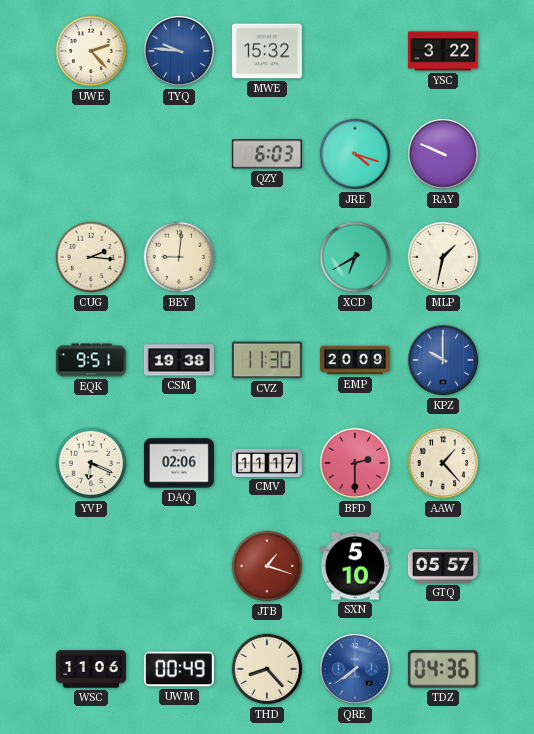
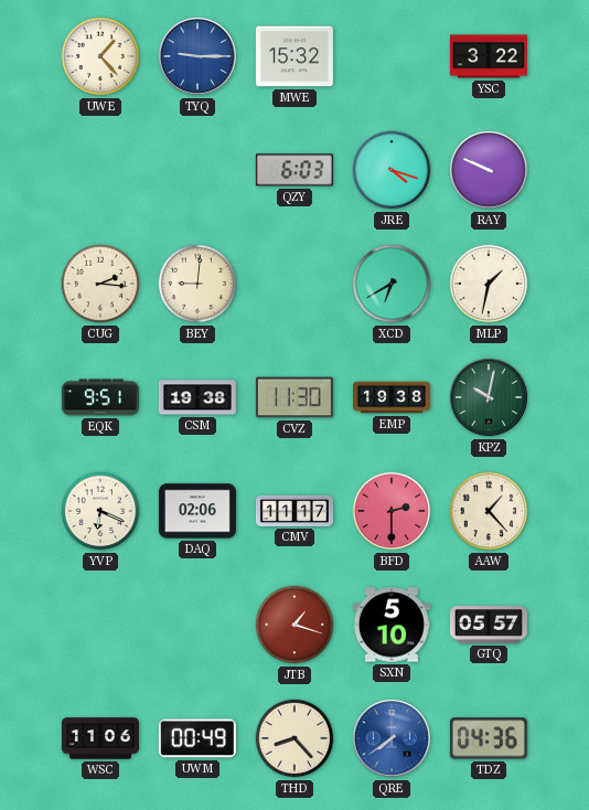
UWE: 2:23 -> 1:23
TYQ: 9:46 -> 9:15
EMP: 20:09 -> 19:38
KPZ: 10:00 -> 10:02
KPZ dial: blue -> green
